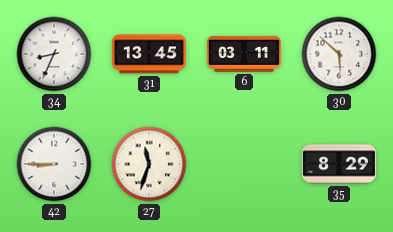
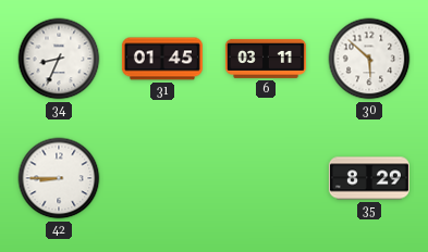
31: 13:45 -> 01:45
27: 11:33 -> none
